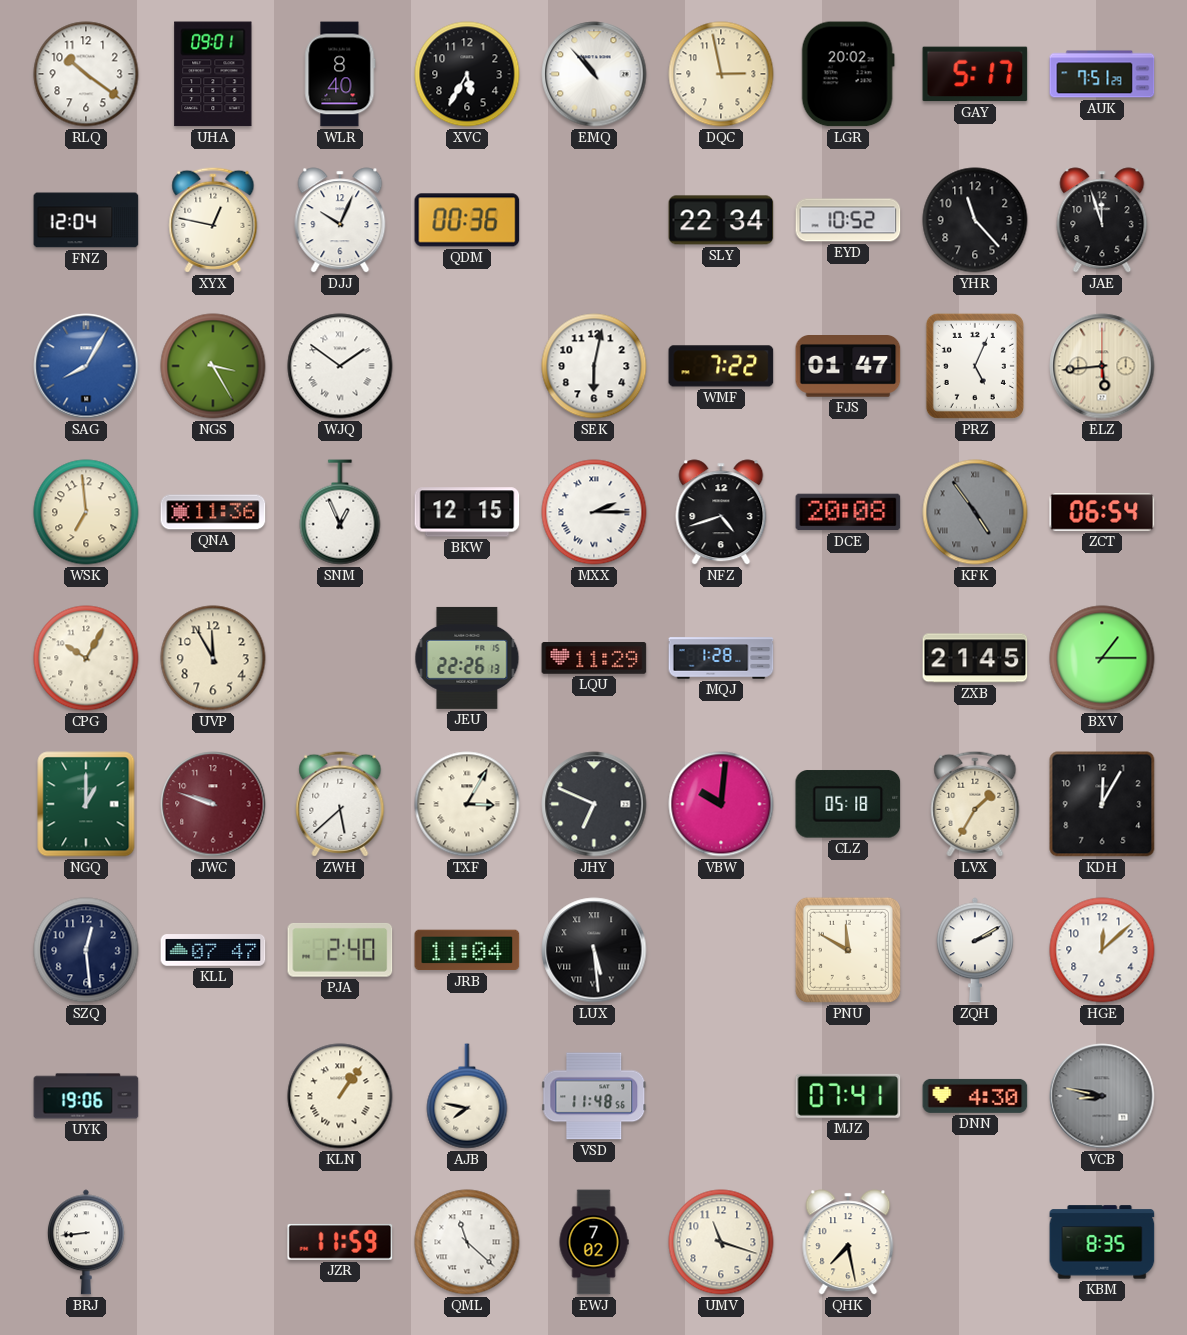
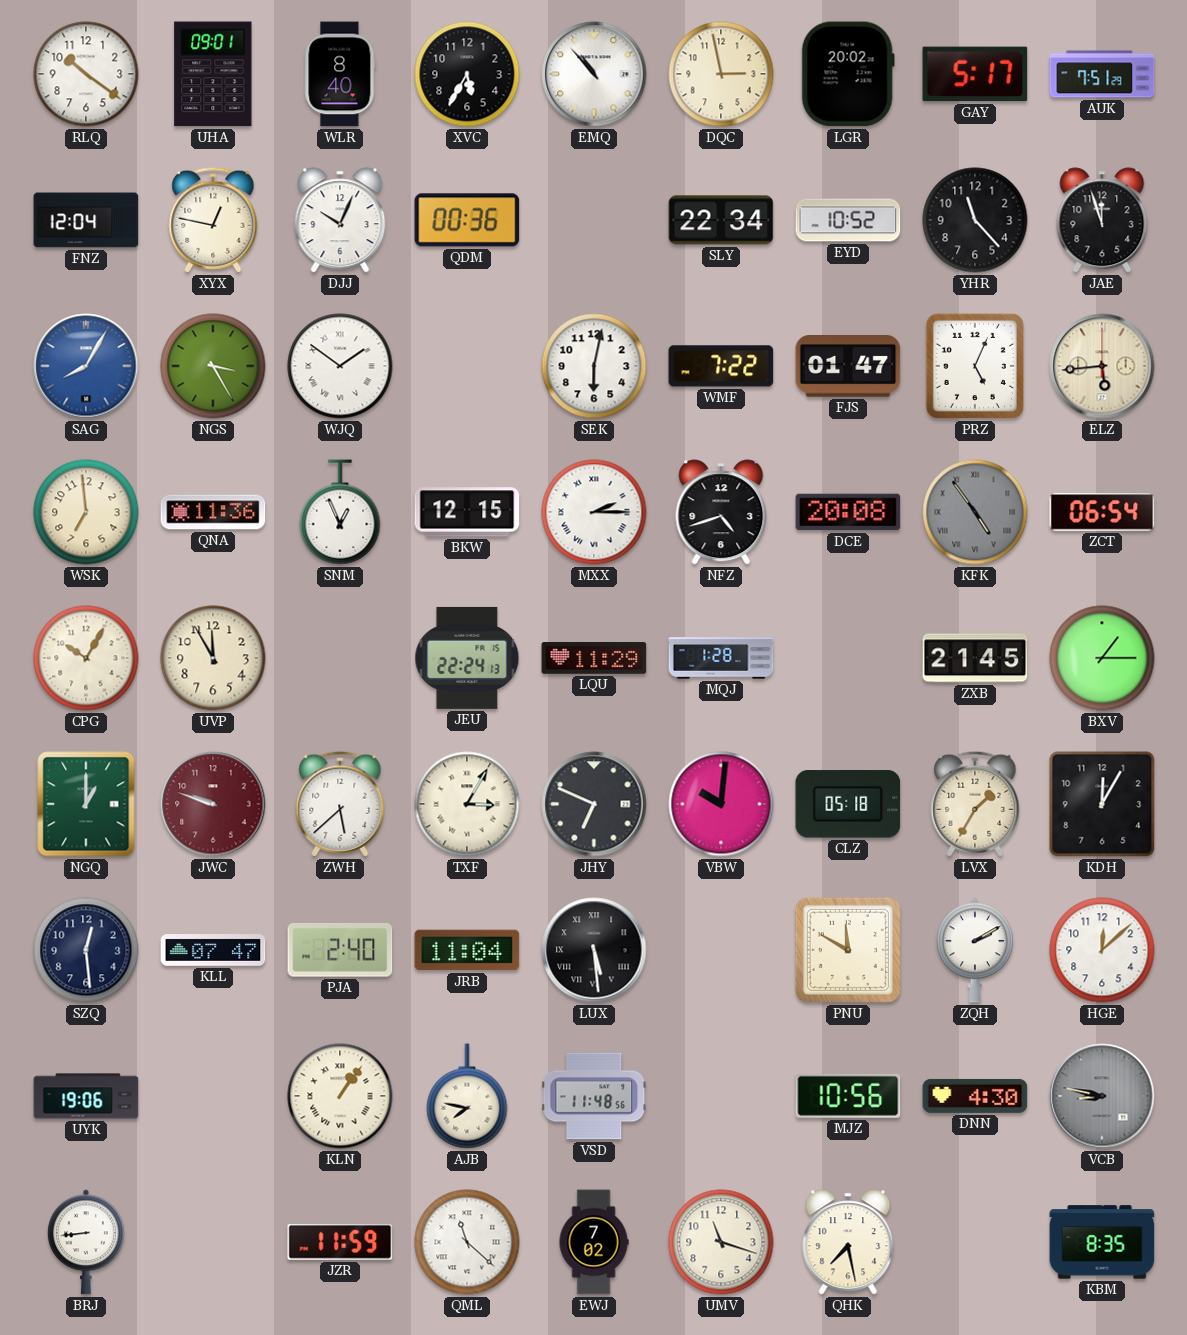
JEU: 22:26 -> 22:24
MJZ: 07:41 -> 10:56
